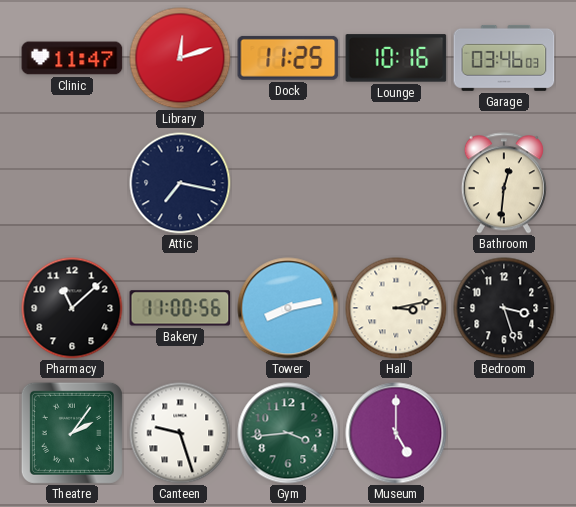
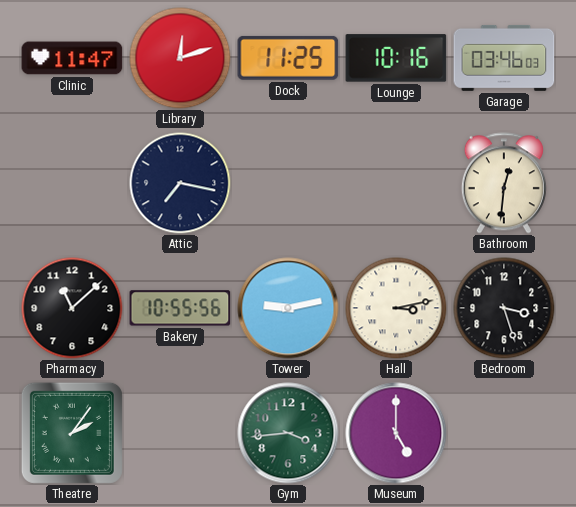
Bakery: 11:00 -> 10:55
Tower: 8:13 -> 9:13
Canteen: 9:27 -> none
